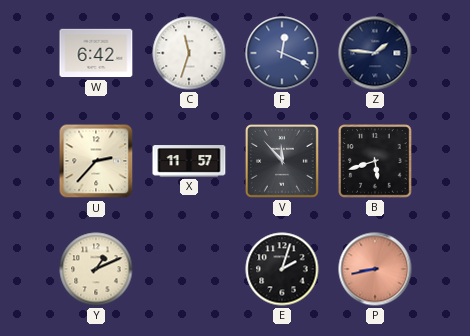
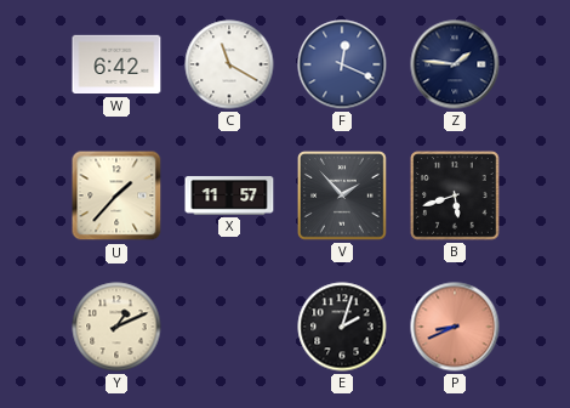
C: 11:33 -> 11:20
U: 2:37 -> 1:37
V: 11:53 -> 1:53
P: 8:43 -> 8:41
